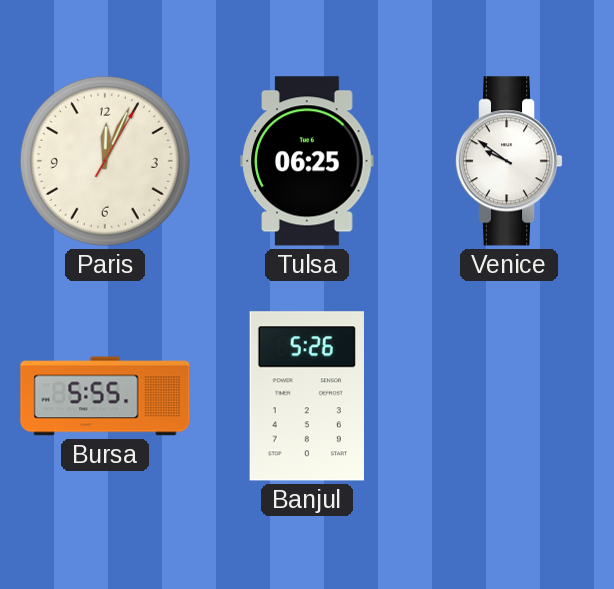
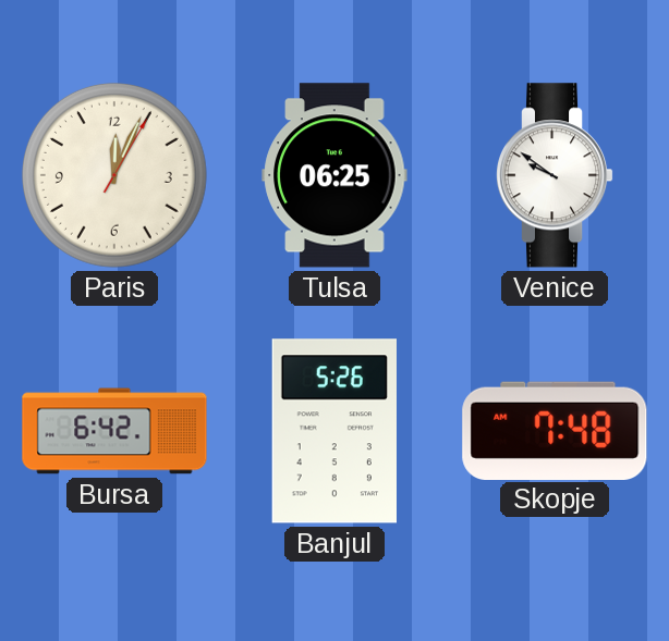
Bursa: 5:55 -> 6:42
Skopje: none -> 7:48
